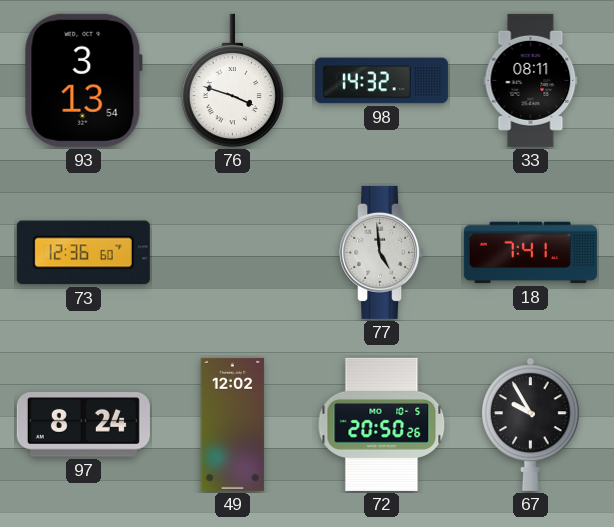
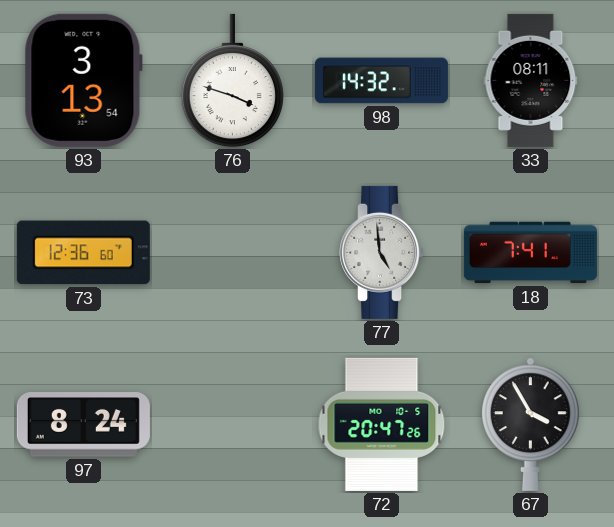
49: 12:02 -> none
72: 20:50 -> 20:47
67: 9:55 -> 3:55
